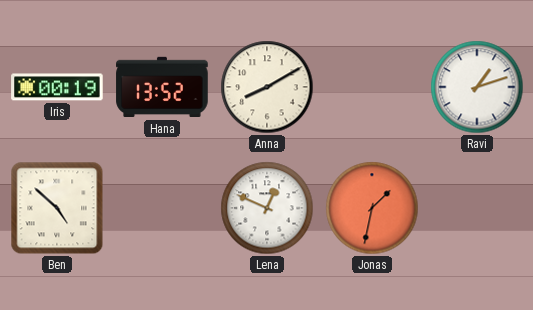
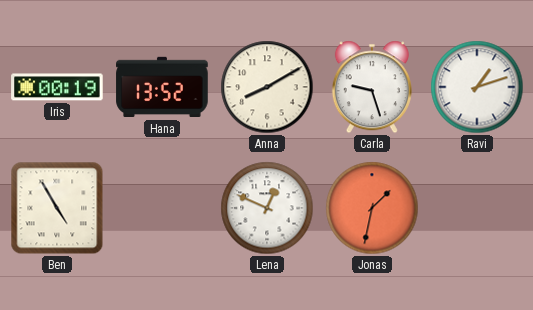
Carla: none -> 9:27
Ben: 4:52 -> 4:55
